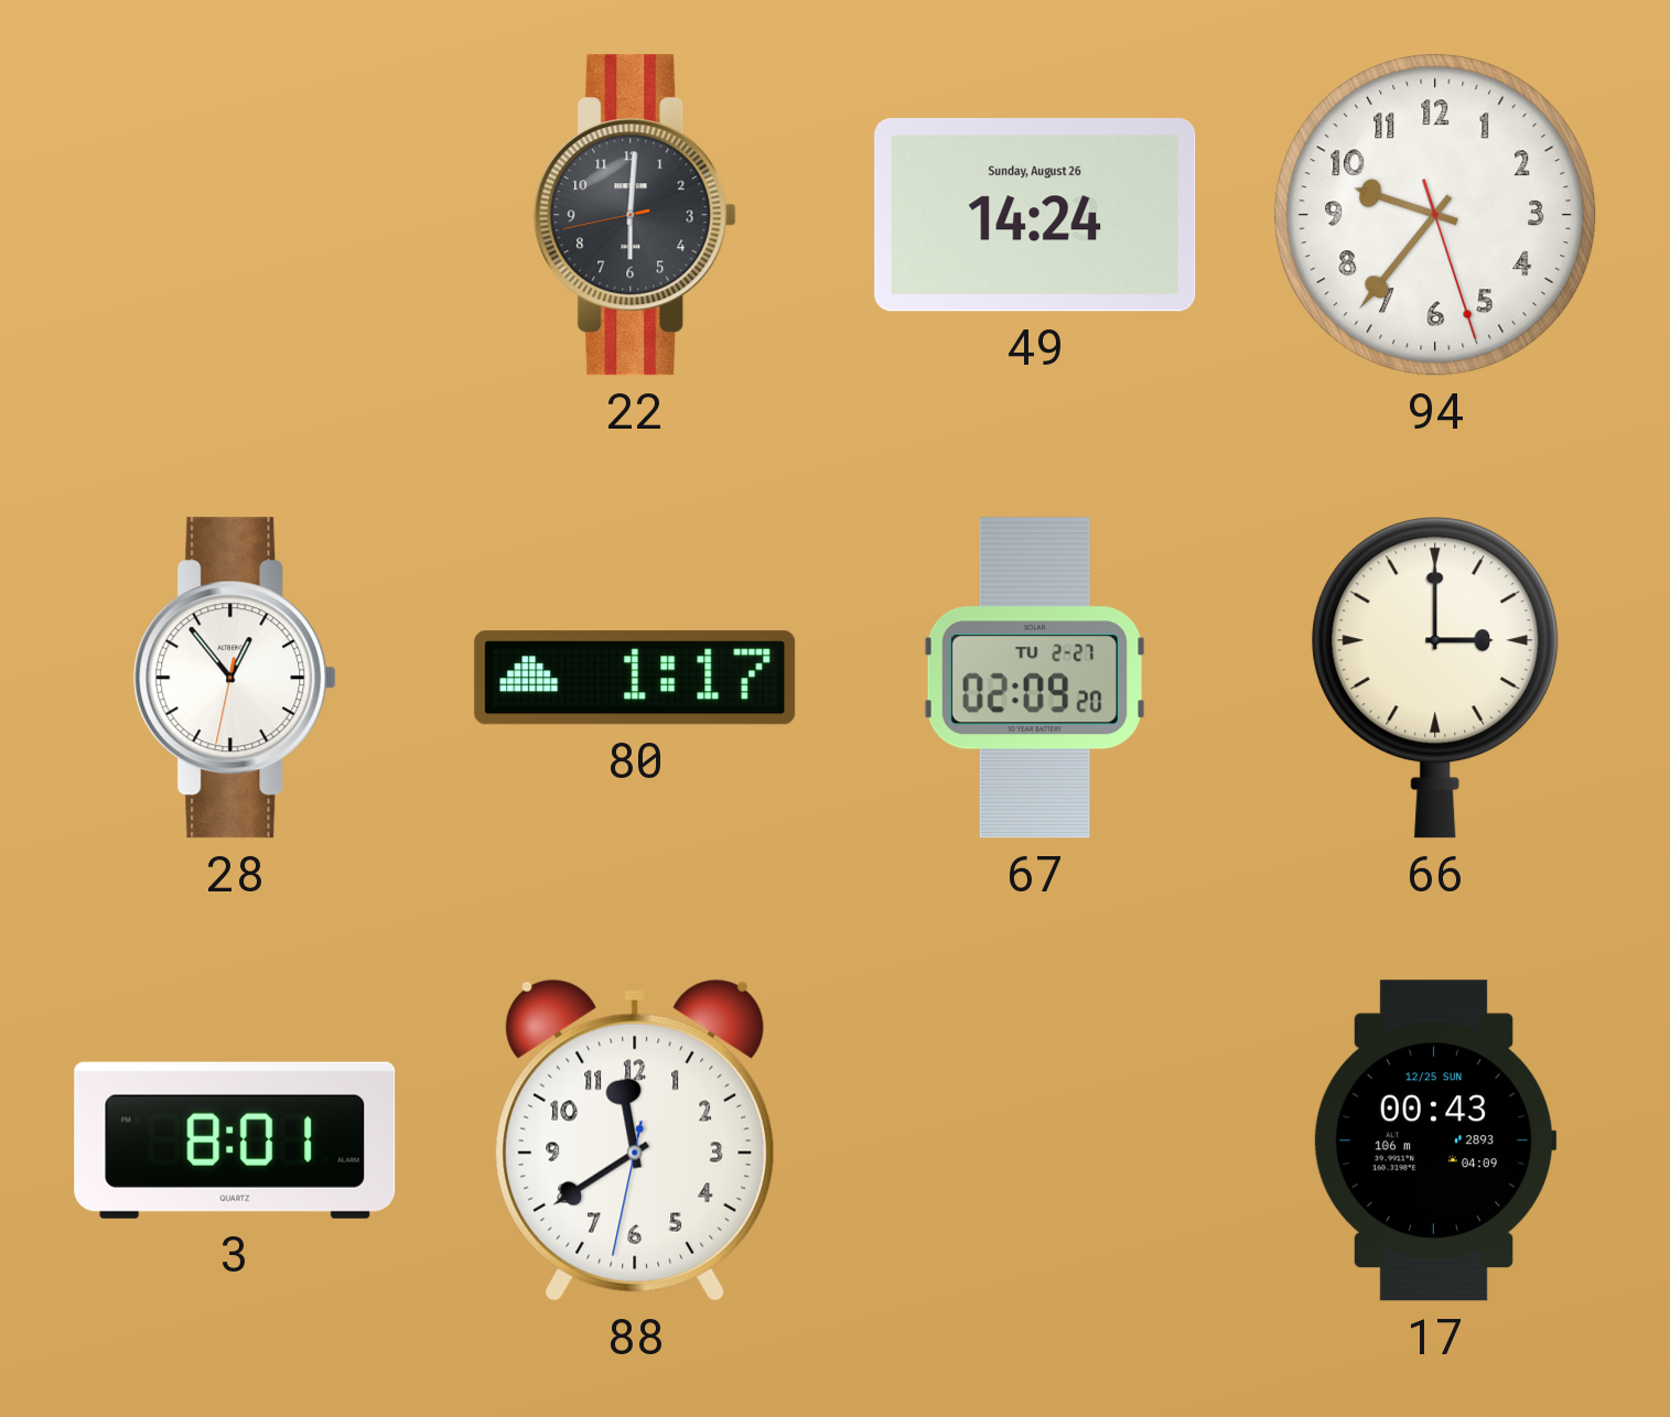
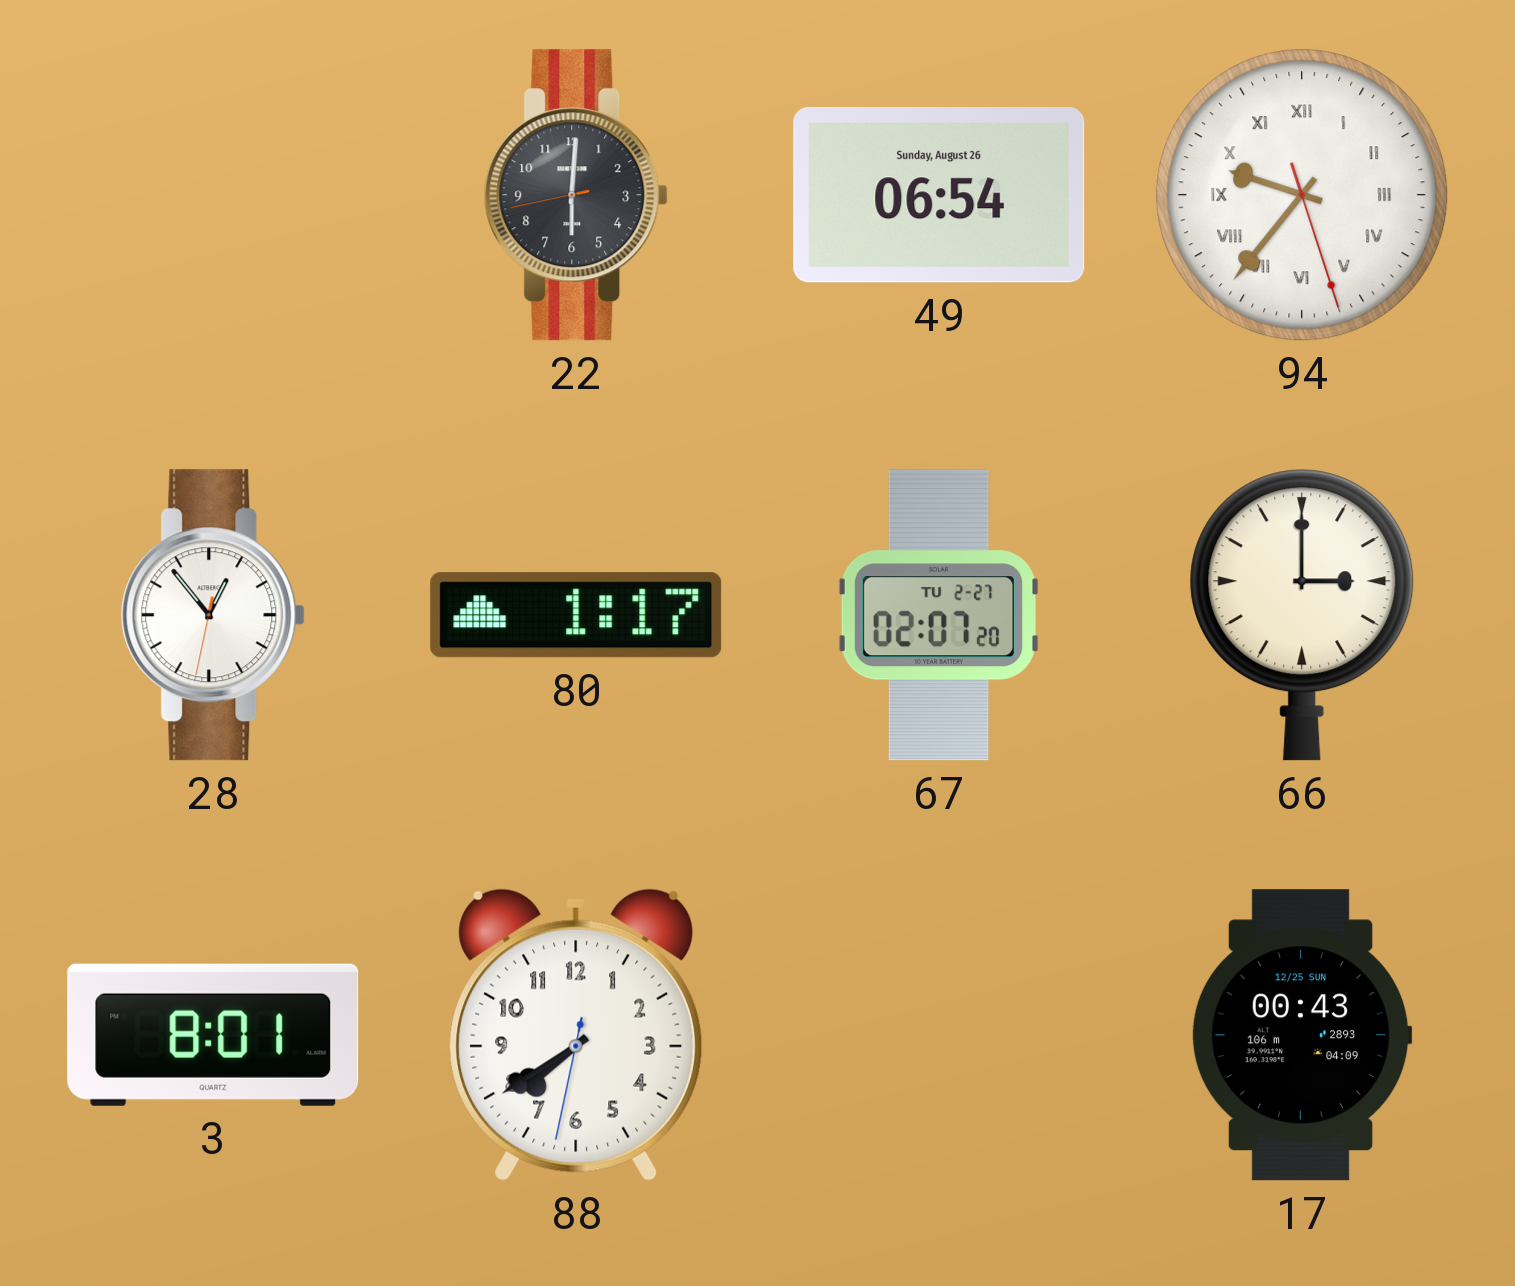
49: 14:24 -> 06:54
94 numerals: Arabic -> Roman
67: 02:09 -> 02:07
88: 11:39 -> 7:39
